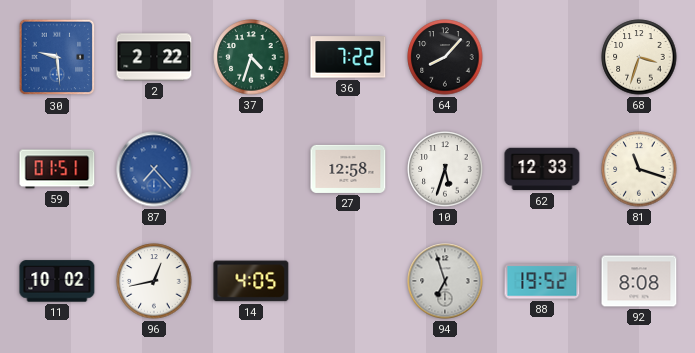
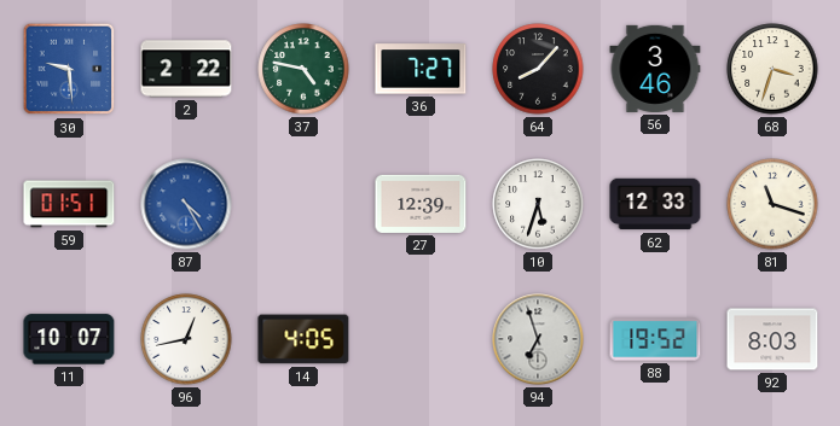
37: 4:33 -> 4:47
36: 7:22 -> 7:27
56: none -> 3:46
87: 7:23 -> 4:25
27: 12:58 -> 12:39
11: 10:02 -> 10:07
92: 8:08 -> 8:03
